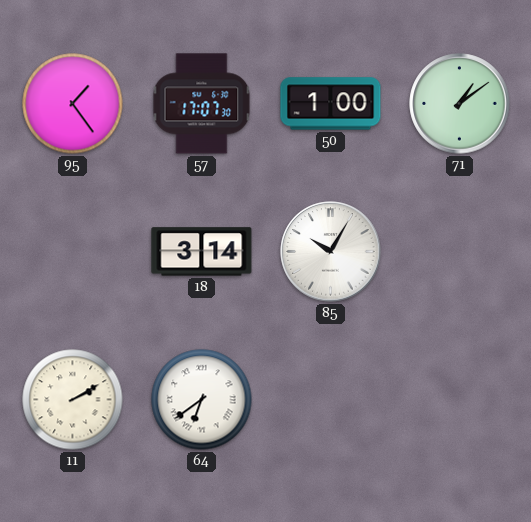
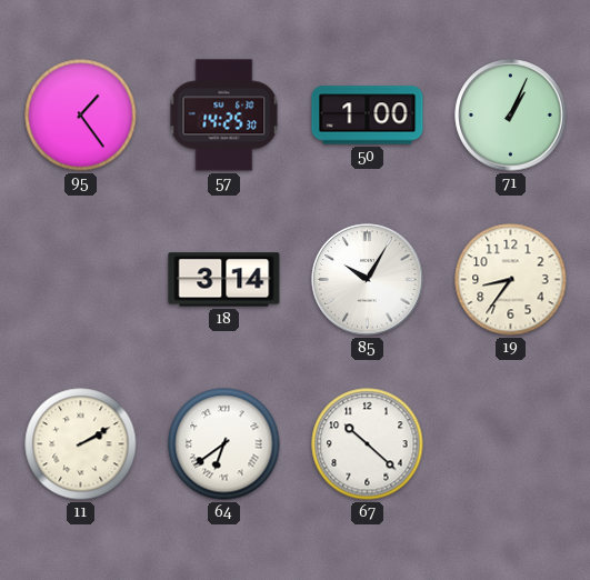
57: 17:07 -> 14:25
71: 1:09 -> 1:04
19: none -> 8:36
67: none -> 10:22
